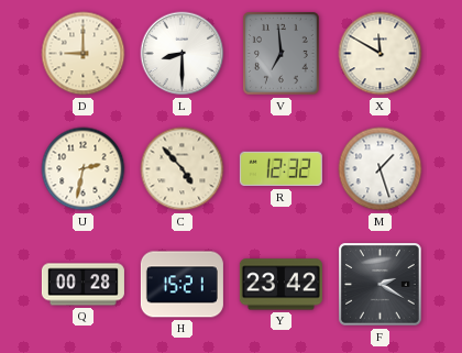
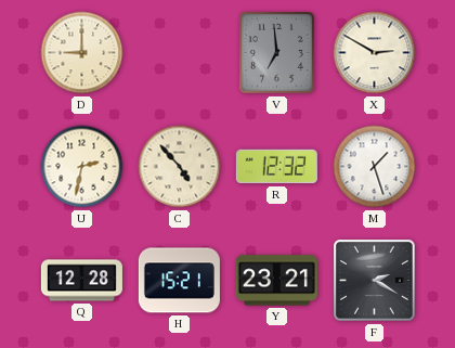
L: 8:30 -> none
X: 11:50 -> 2:50
Q: 00:28 -> 12:28
Y: 23:42 -> 23:21
